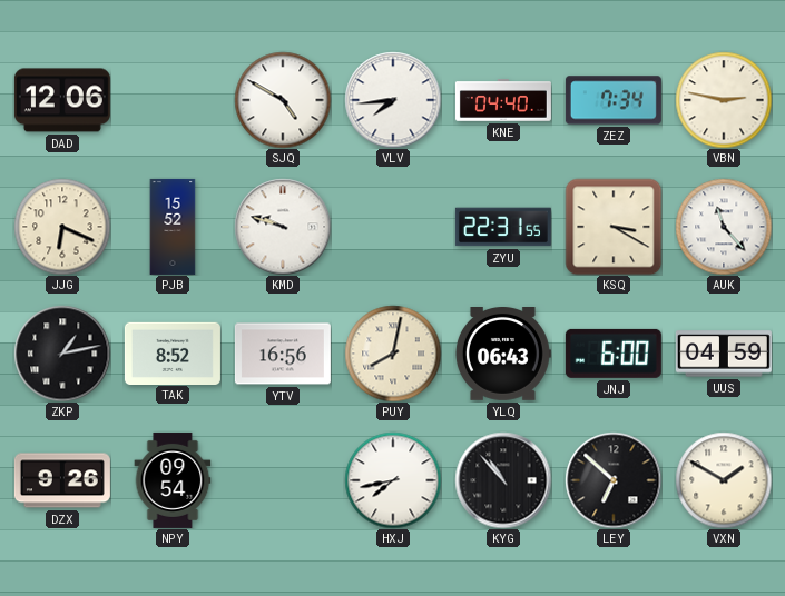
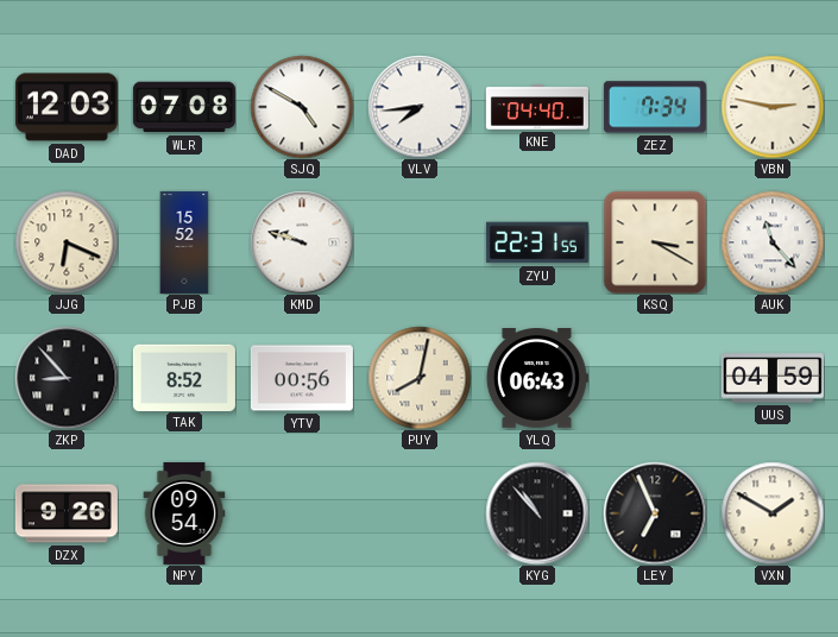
DAD: 12:06 -> 12:03
WLR: none -> 07:08
ZKP: 1:13 -> 8:53
YTV: 16:56 -> 00:56
JNJ: 6:00 -> none
HXJ: 7:43 -> none
LEY: 6:52 -> 6:56
